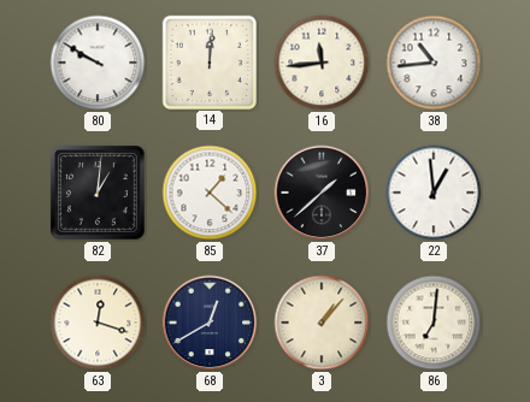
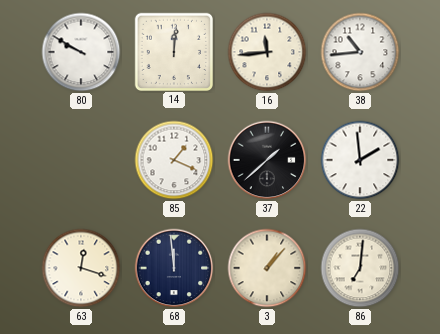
82: 1:01 -> none
85: 1:22 -> 1:19
22: 12:59 -> 1:59
68: 12:40 -> 11:59
